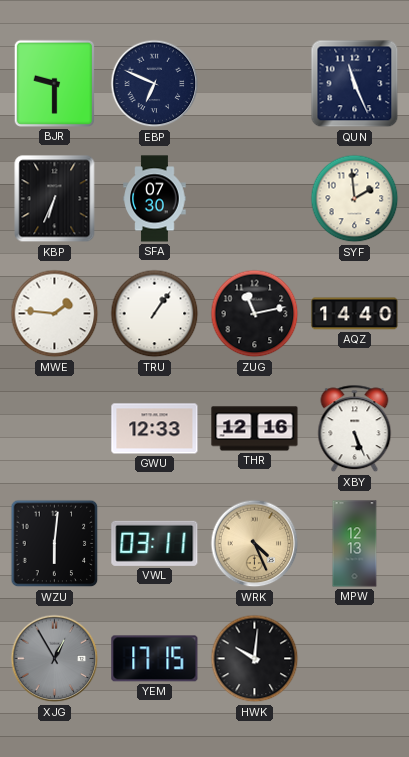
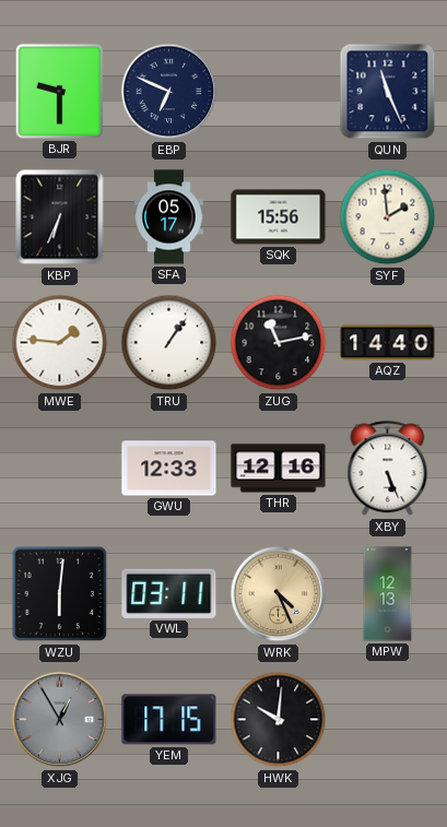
SFA: 07:30 -> 05:17
SQK: none -> 15:56
